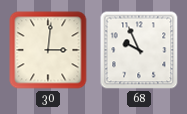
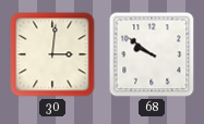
68: 9:56 -> 9:51
